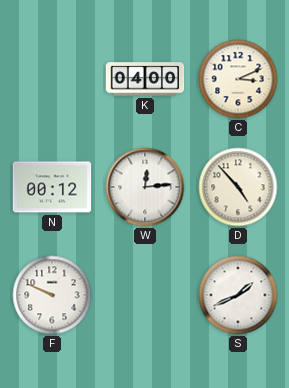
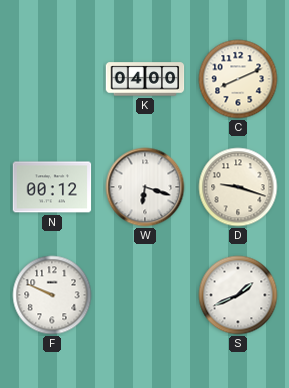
C: 3:11 -> 8:11
W: 12:14 -> 6:18
D: 4:53 -> 9:18
